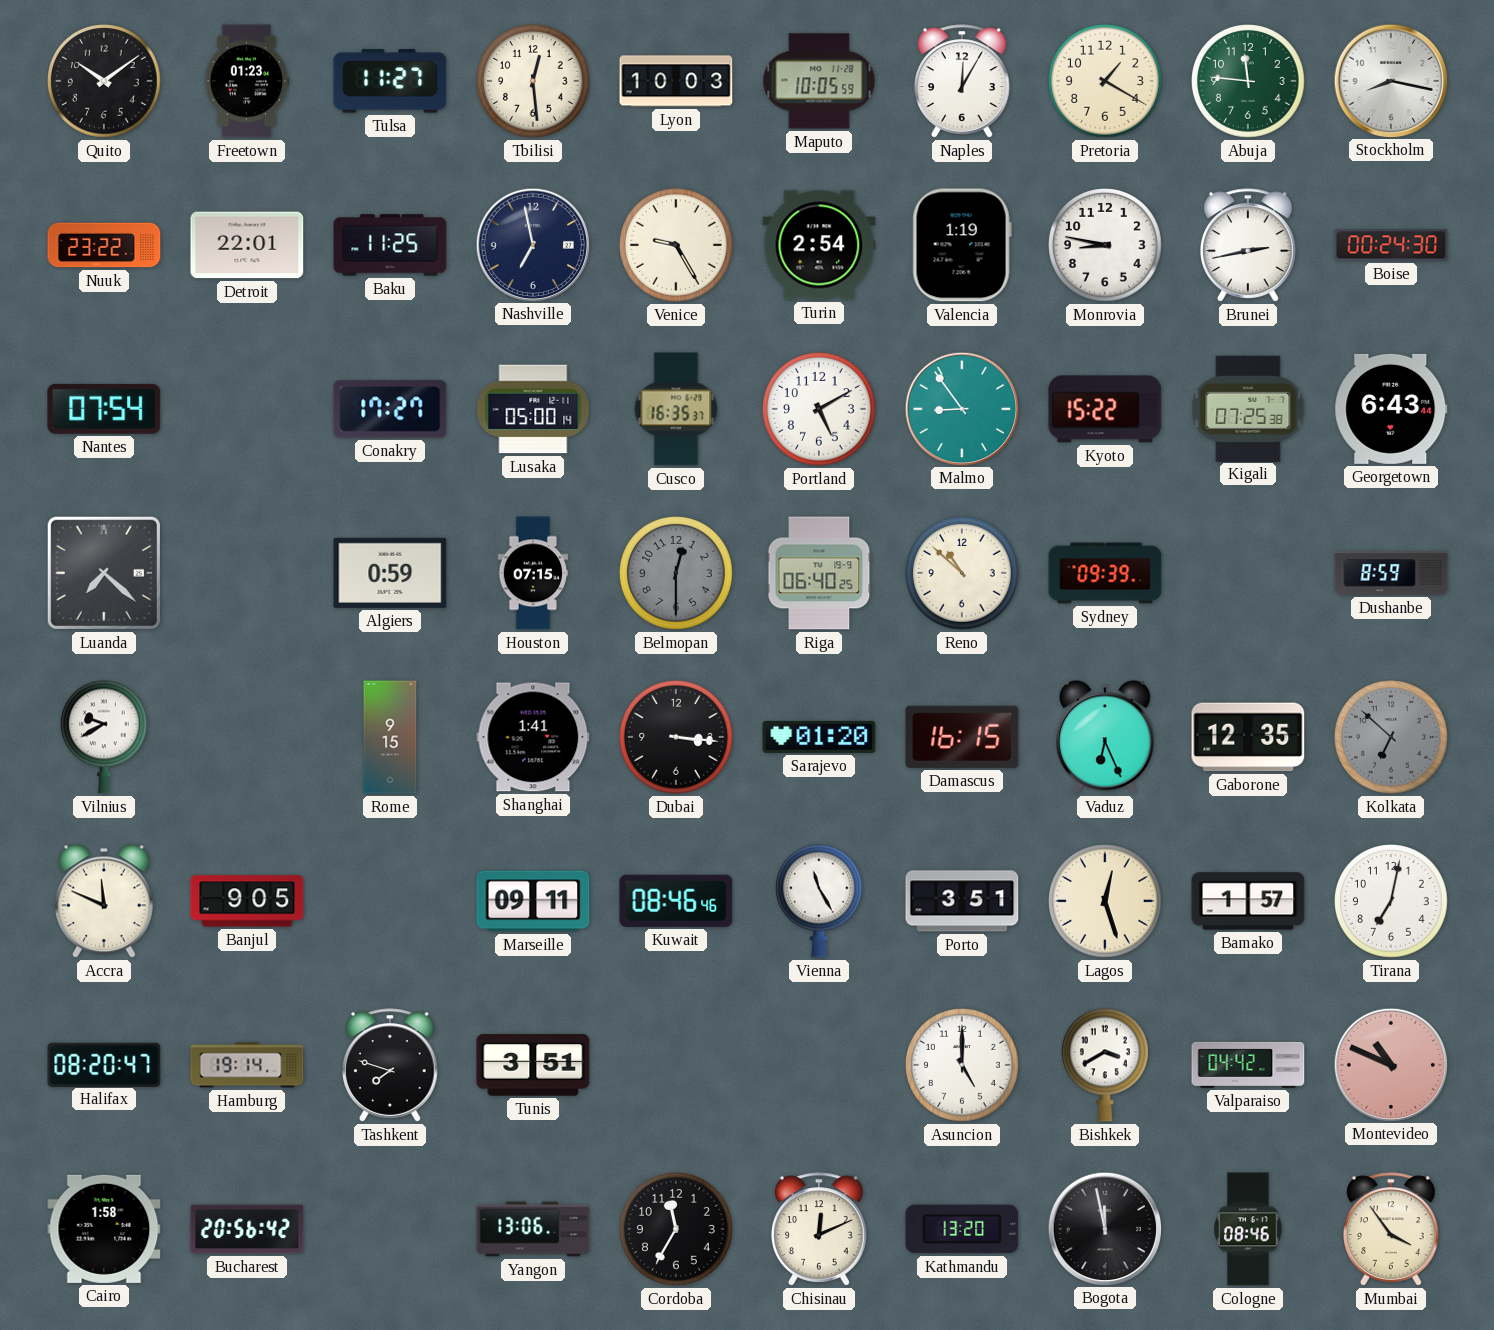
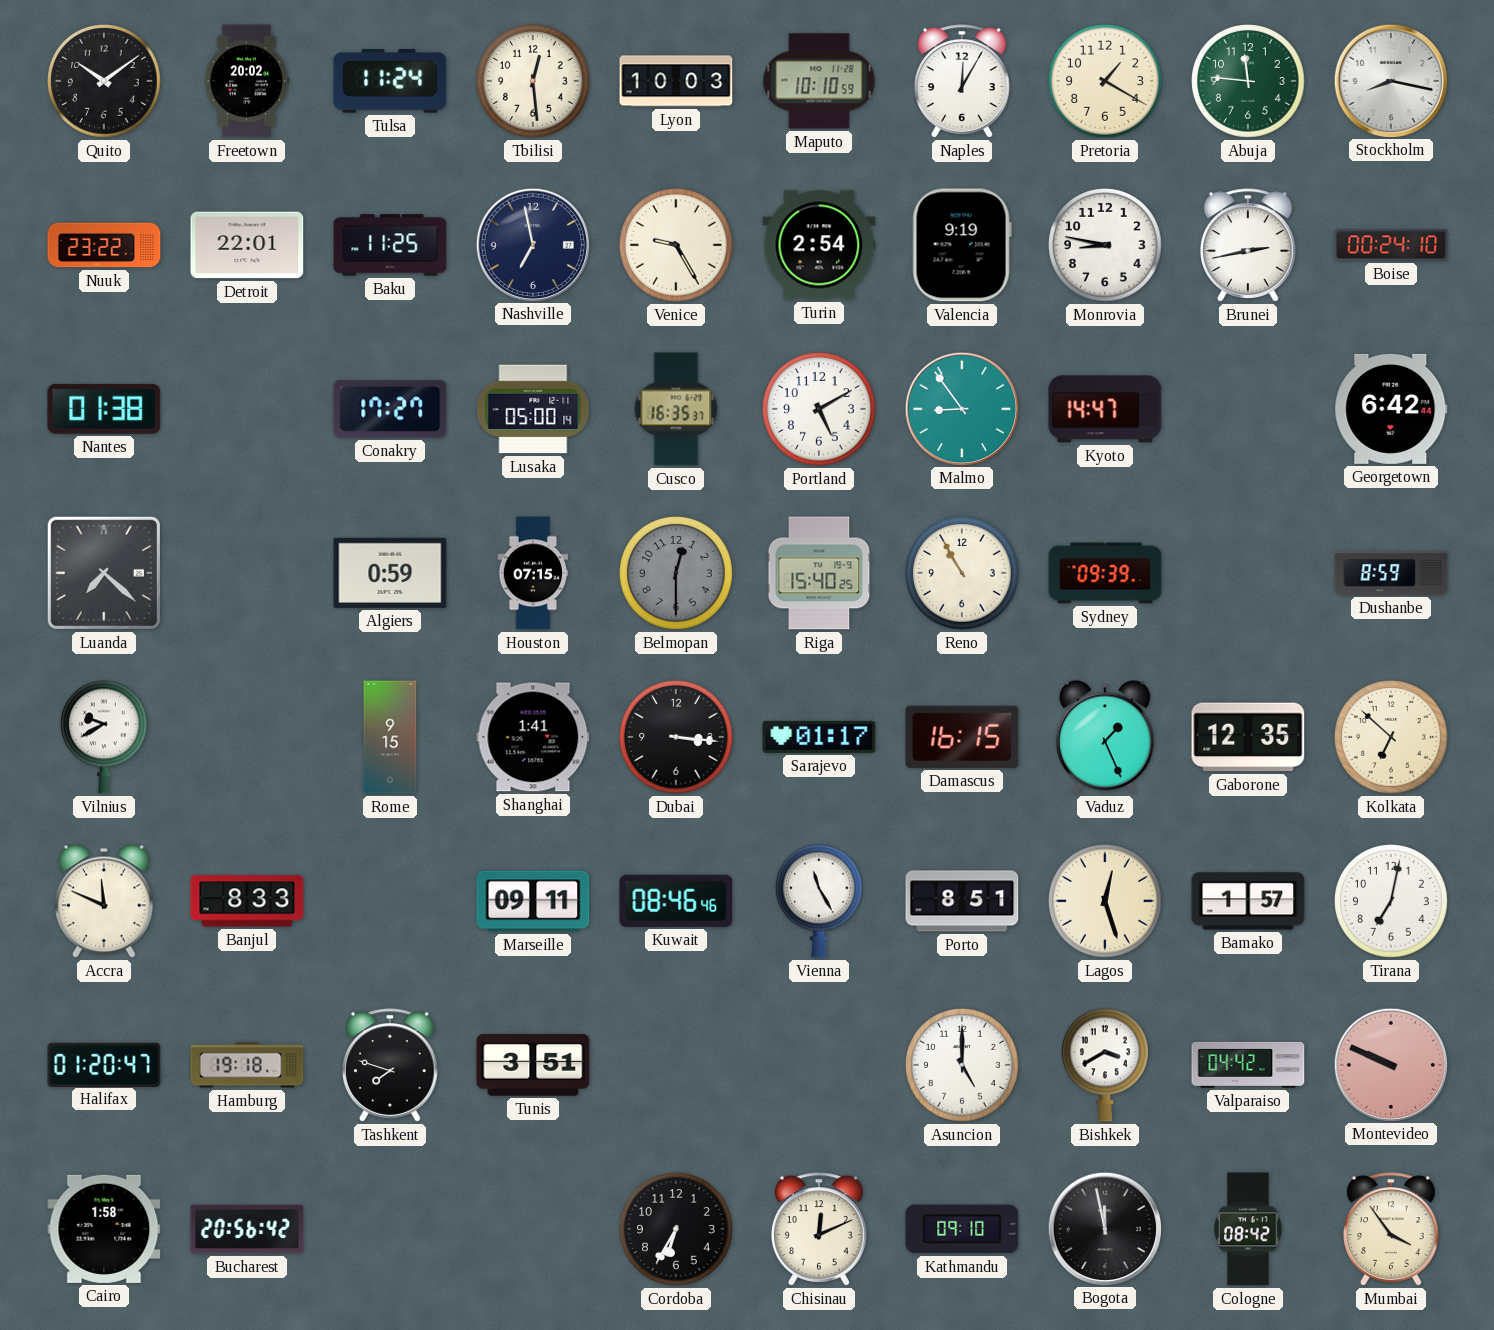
Freetown: 01:23 -> 20:02
Tulsa: 11:27 -> 11:24
Maputo: 10:05 -> 10:10
Valencia: 1:19 -> 9:19
Boise: 00:24:30 -> 00:24:10
Nantes: 07:54 -> 01:38
Kyoto: 15:22 -> 14:47
Kigali: 07:25 -> none
Georgetown: 6:43 -> 6:42
Riga: 06:40 -> 15:40
Reno: 10:52 -> 10:55
Sarajevo: 01:20 -> 01:17
Vaduz: 6:26 -> 1:26
Kolkata dial: grey -> cream
Banjul: 9:05 -> 8:33
Porto: 3:51 -> 8:51
Halifax: 08:20 -> 01:20
Hamburg: 19:14 -> 19:18
Montevideo: 10:49 -> 9:49
Yangon: 13:06 -> none
Cordoba: 11:35 -> 6:35
Kathmandu: 13:20 -> 09:10
Cologne: 08:46 -> 08:42
